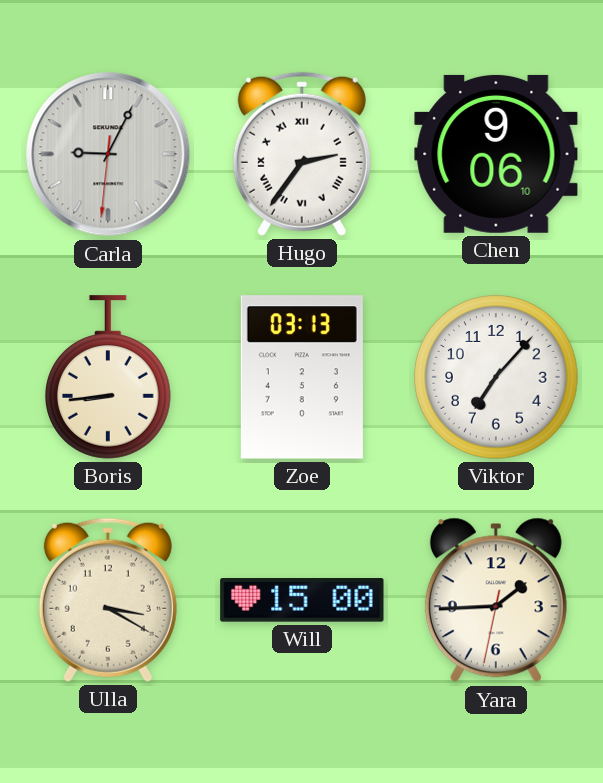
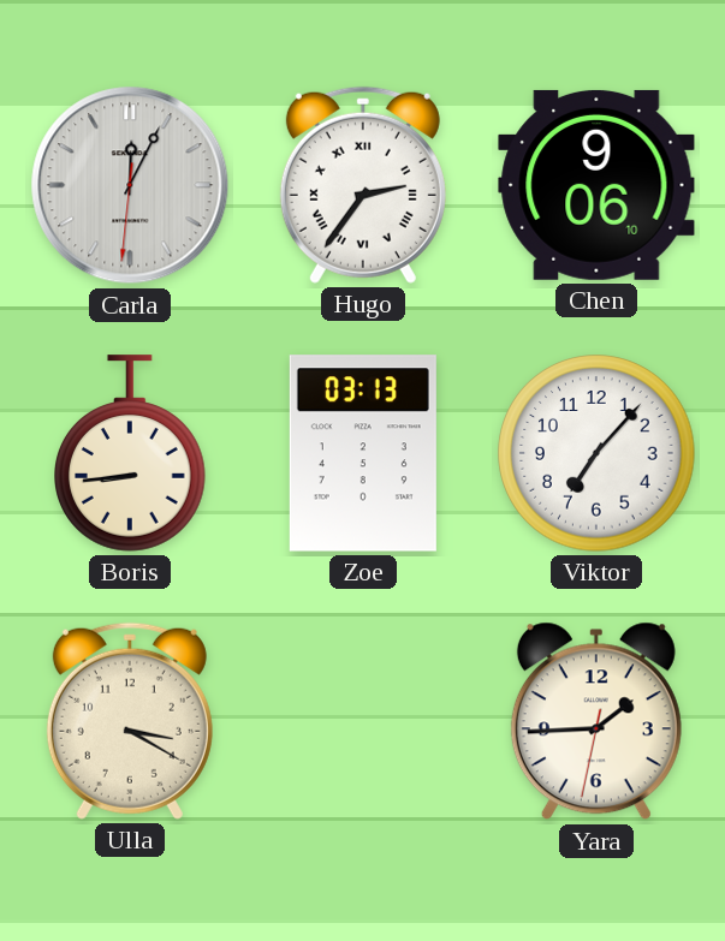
Carla: 9:04 -> 12:04
Will: 15:00 -> none
